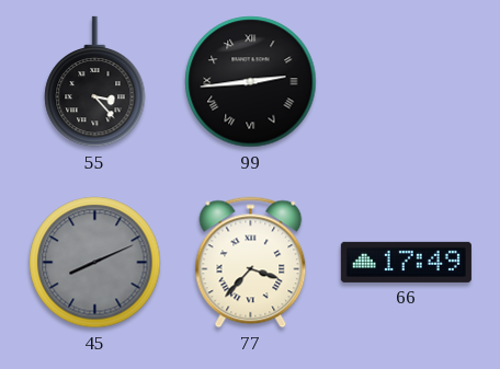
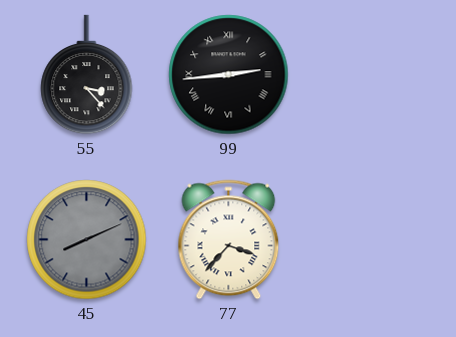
66: 17:49 -> none
